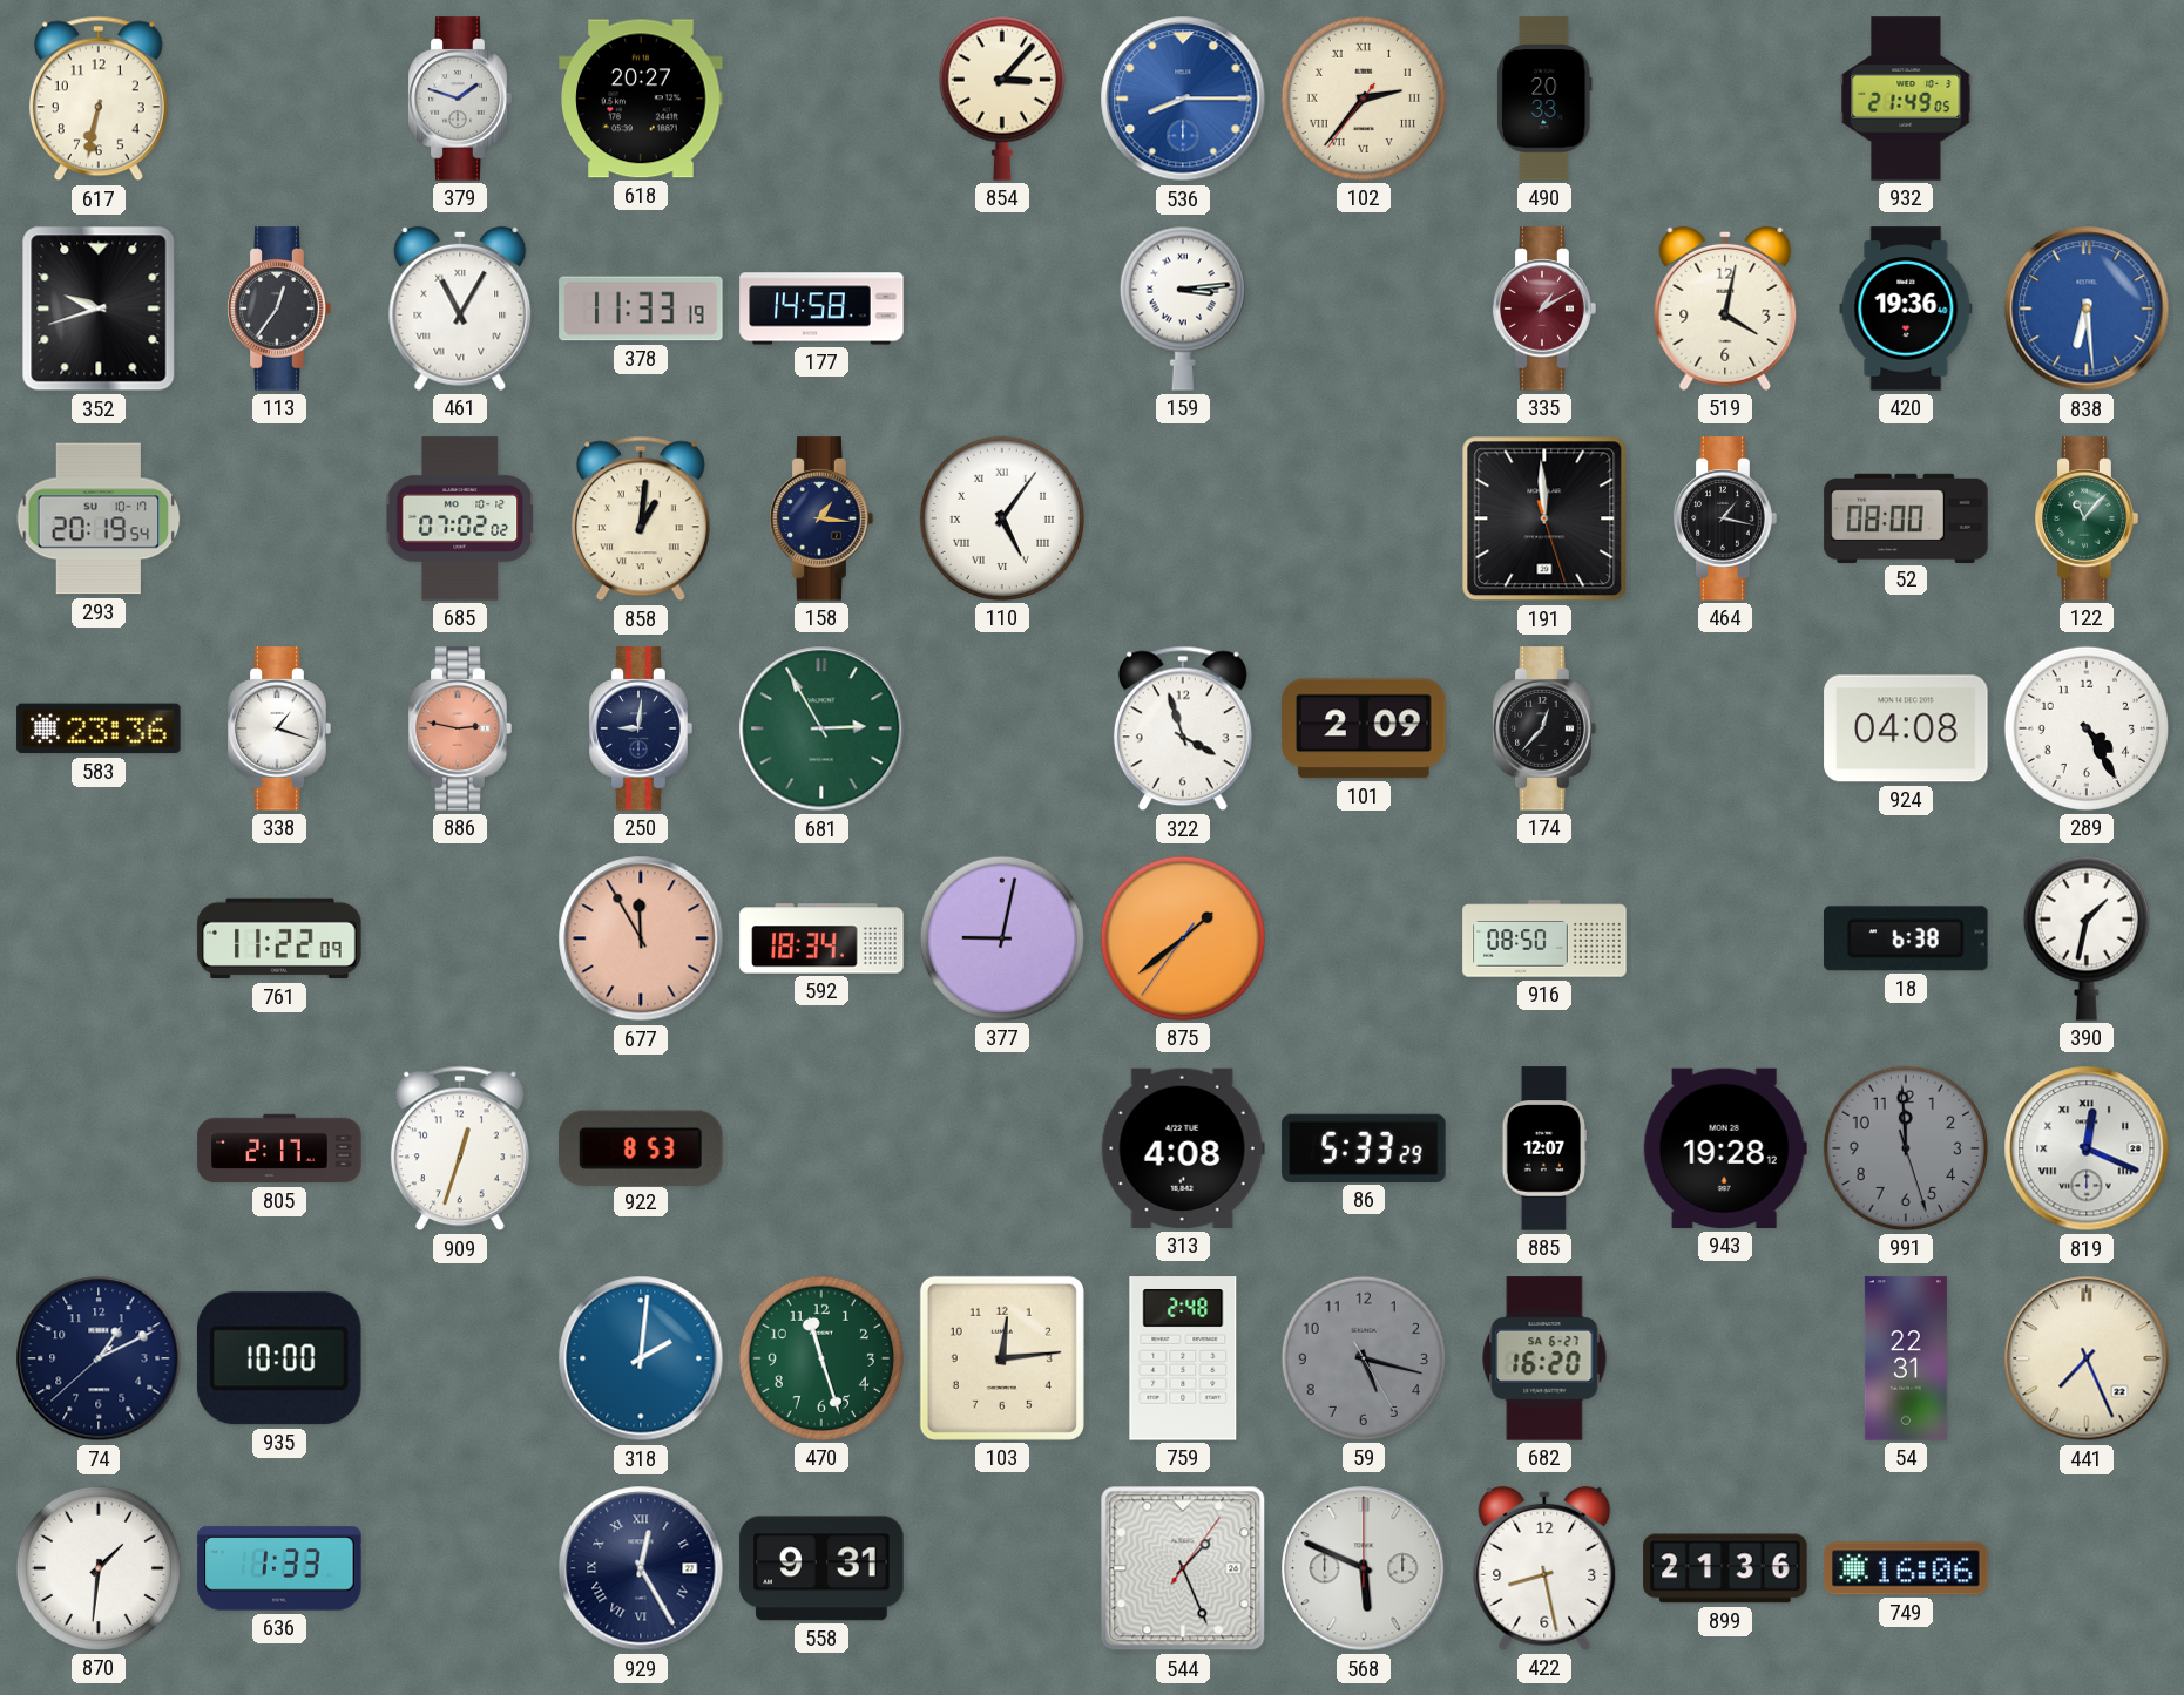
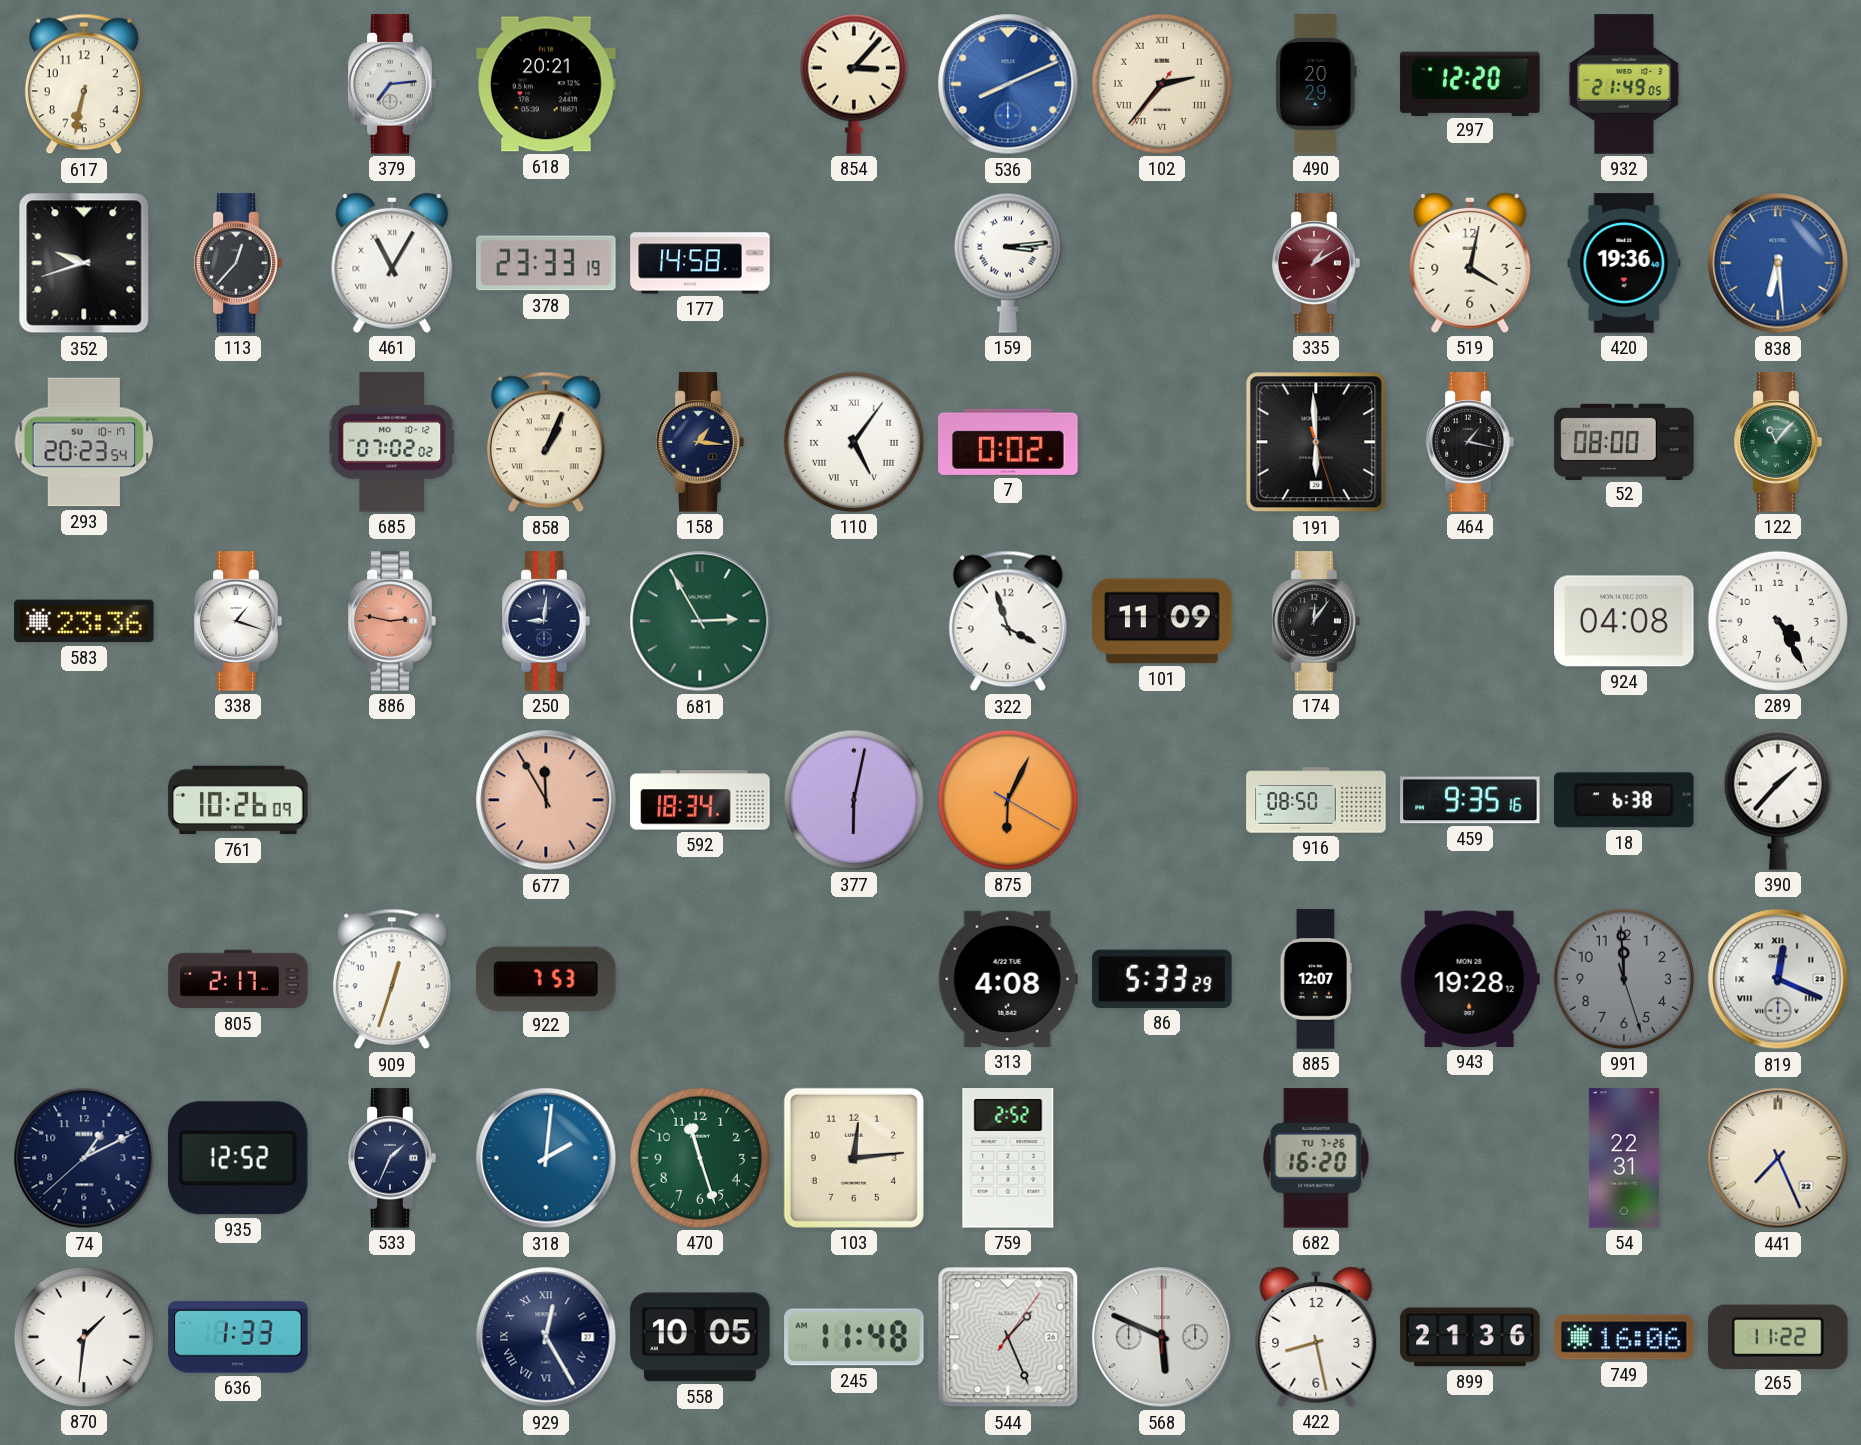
379: 1:48 -> 7:14
618: 20:27 -> 20:21
536: 8:15 -> 8:11
490: 20:33 -> 20:29
297: none -> 12:20
113: 12:36 -> 12:37
378: 11:33 -> 23:33
293: 20:19 -> 20:23
858: 1:01 -> 1:04
7: none -> 0:02
191: 11:59 -> 5:59
101: 2:09 -> 11:09
174: 12:37 -> 12:06
761: 11:22 -> 10:26
377: 9:02 -> 6:02
875: 1:38 -> 6:04
459: none -> 9:35
390: 1:32 -> 1:37
922: 8:53 -> 7:53
935: 10:00 -> 12:52
533: none -> 1:34
759: 2:48 -> 2:52
59: 5:17 -> none
682 date: SA 6-27 -> TU 7-26
558: 9:31 -> 10:05
245: none -> 11:48
265: none -> 11:22
